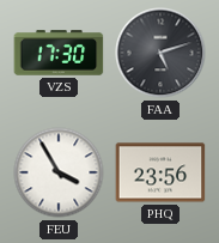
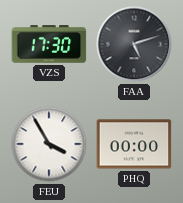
PHQ: 23:56 -> 00:00
